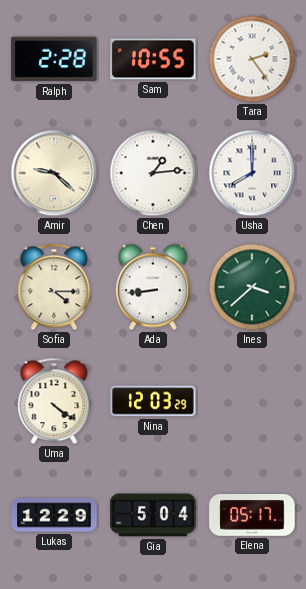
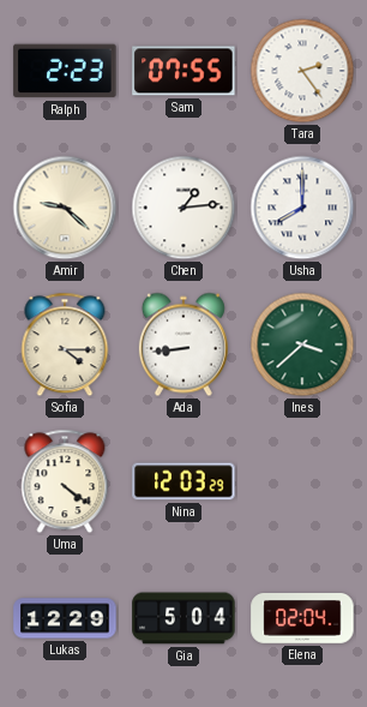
Ralph: 2:28 -> 2:23
Sam: 10:55 -> 07:55
Elena: 05:17 -> 02:04
